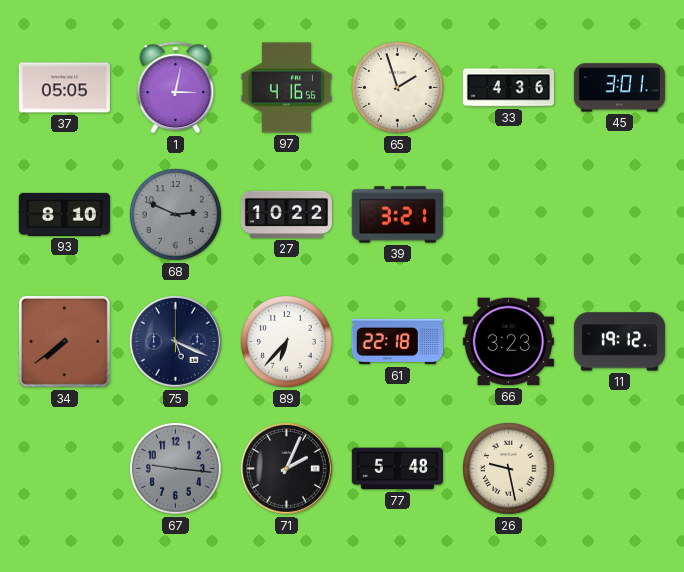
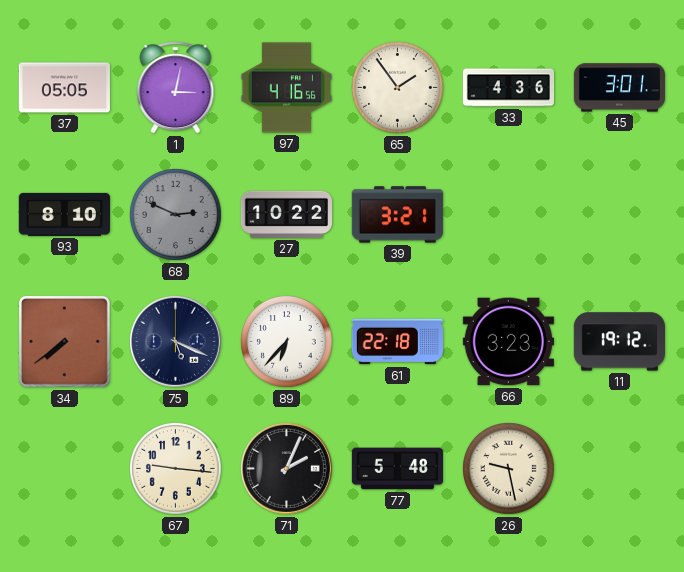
65: 1:57 -> 1:54
67 dial: grey -> cream
